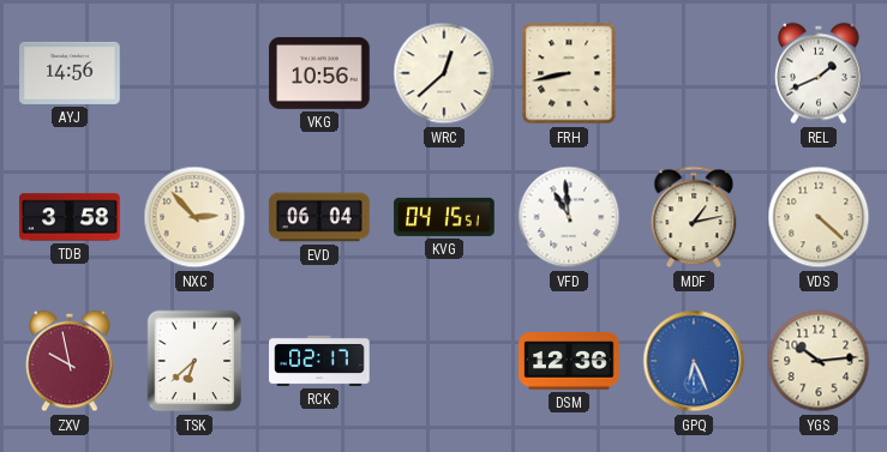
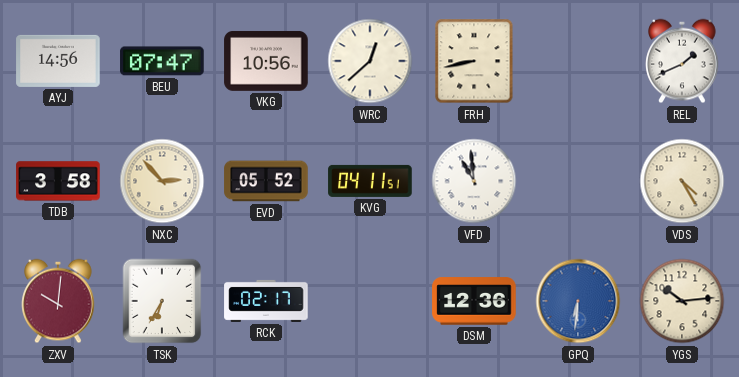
BEU: none -> 07:47
EVD: 06:04 -> 05:52
KVG: 04:15 -> 04:11
MDF: 1:13 -> none
VDS: 4:22 -> 4:25
ZXV: 9:58 -> 10:01
TSK: 6:38 -> 6:35
GPQ: 6:26 -> 6:31
